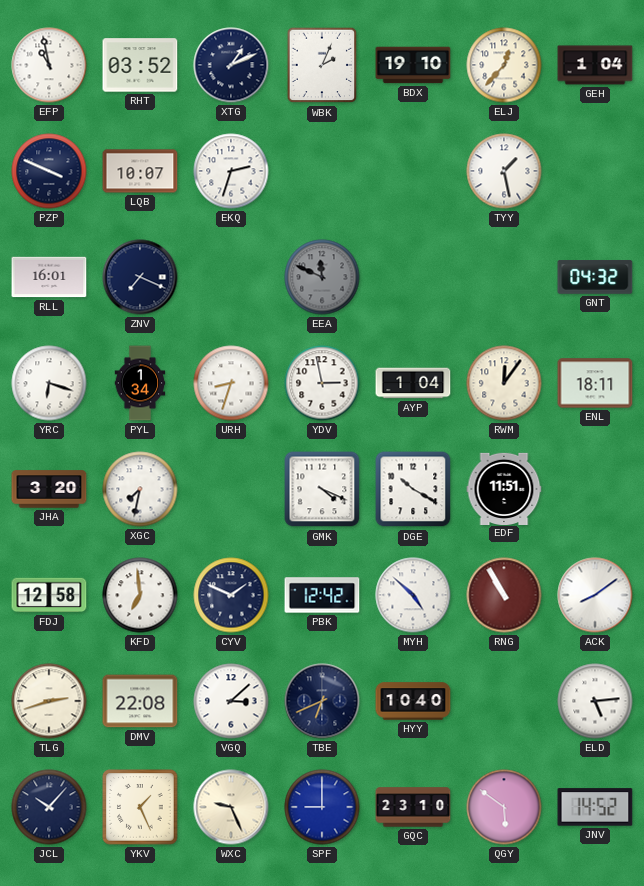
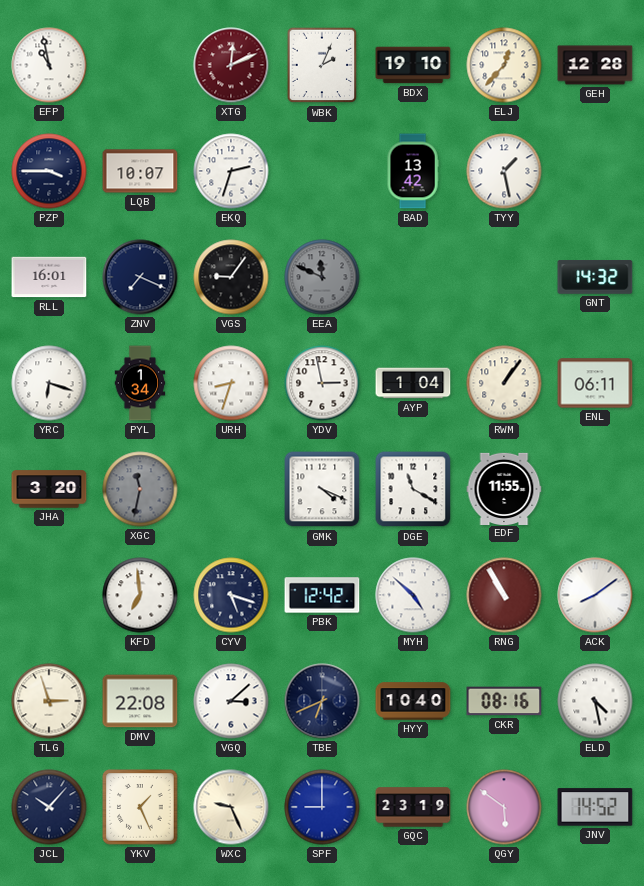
RHT: 03:52 -> none
XTG: 1:11 -> 12:11
XTG dial: navy -> burgundy
GEH: 1:04 -> 12:28
PZP: 3:49 -> 3:45
BAD: none -> 13:42
VGS: none -> 9:06
GNT: 04:32 -> 14:32
RWM: 12:06 -> 1:06
ENL: 18:11 -> 06:11
XGC: 7:32 -> 11:32
XGC dial: white -> grey
DGE: 10:20 -> 11:20
EDF: 11:51 -> 11:55
FDJ: 12:58 -> none
CYV: 1:49 -> 5:18
TLG: 2:42 -> 2:57
CKR: none -> 08:16
ELD: 5:14 -> 4:28
GQC: 23:10 -> 23:19
